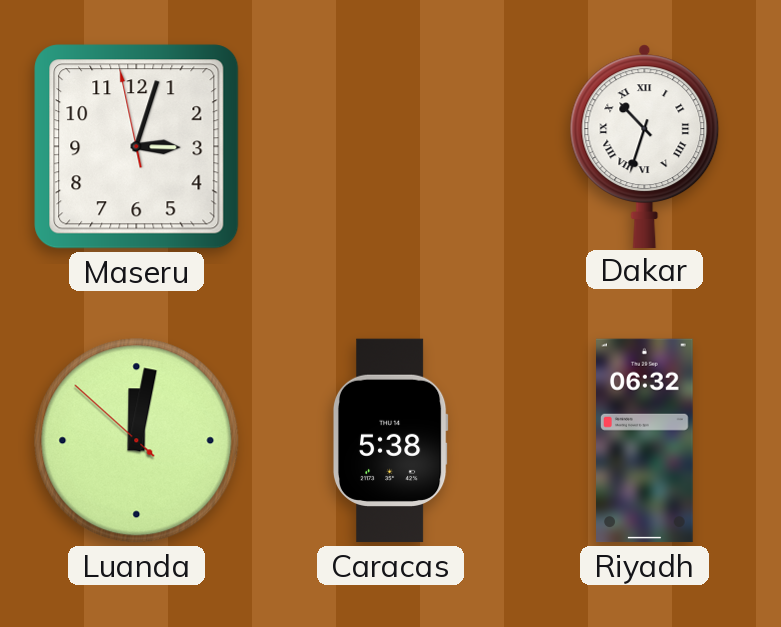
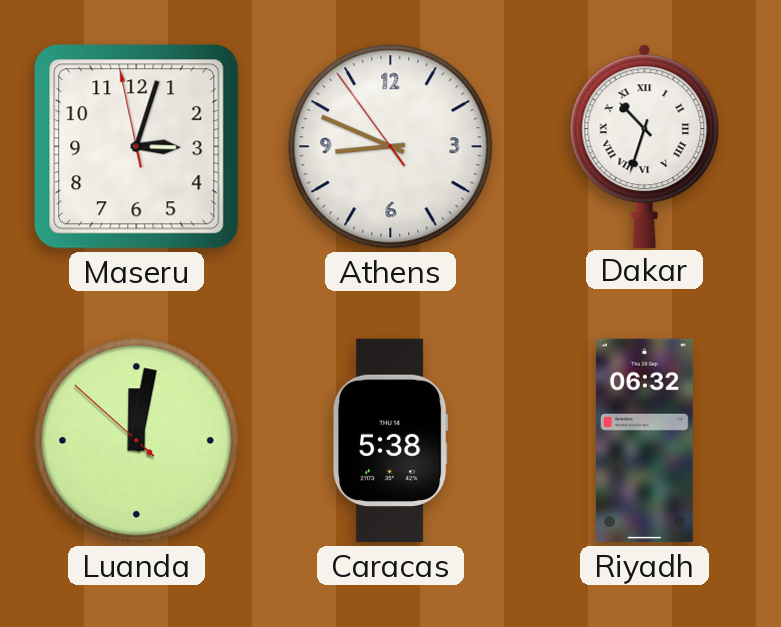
Athens: none -> 8:48
